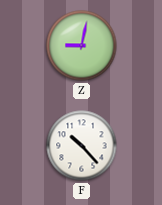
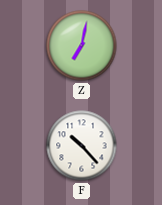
Z: 9:02 -> 7:02
